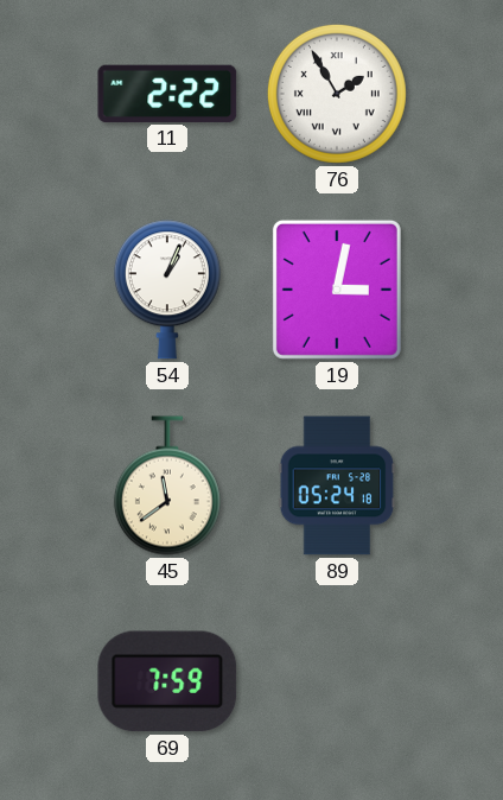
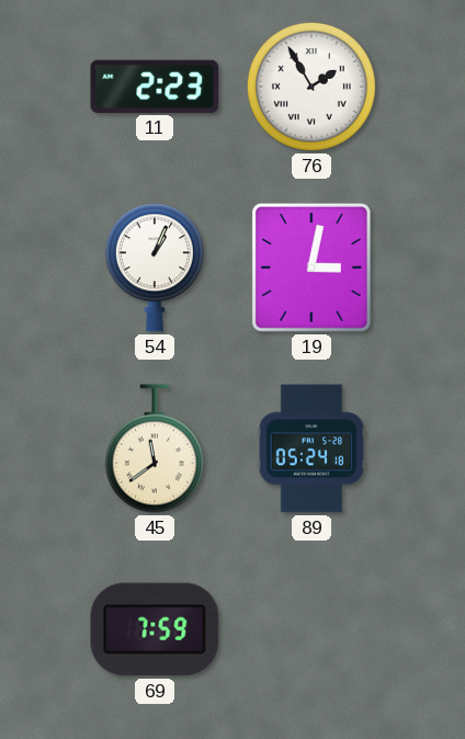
11: 2:22 -> 2:23
